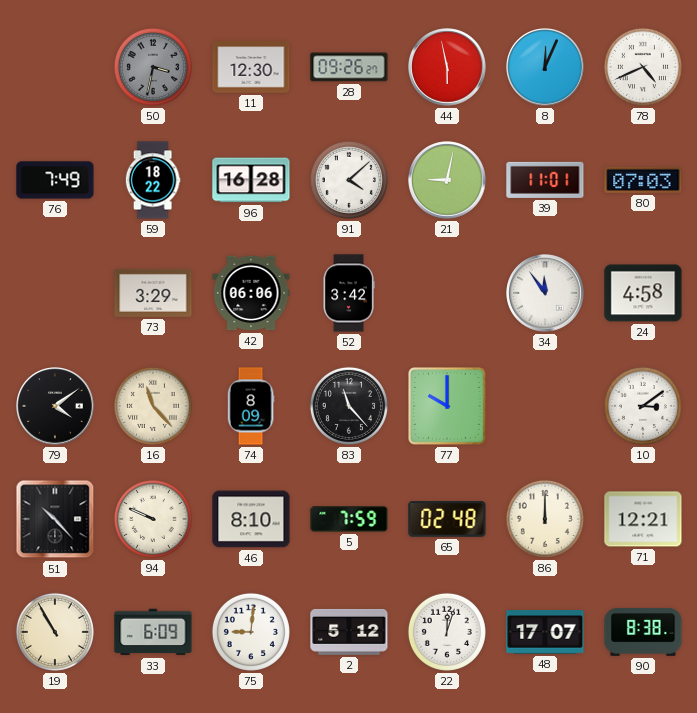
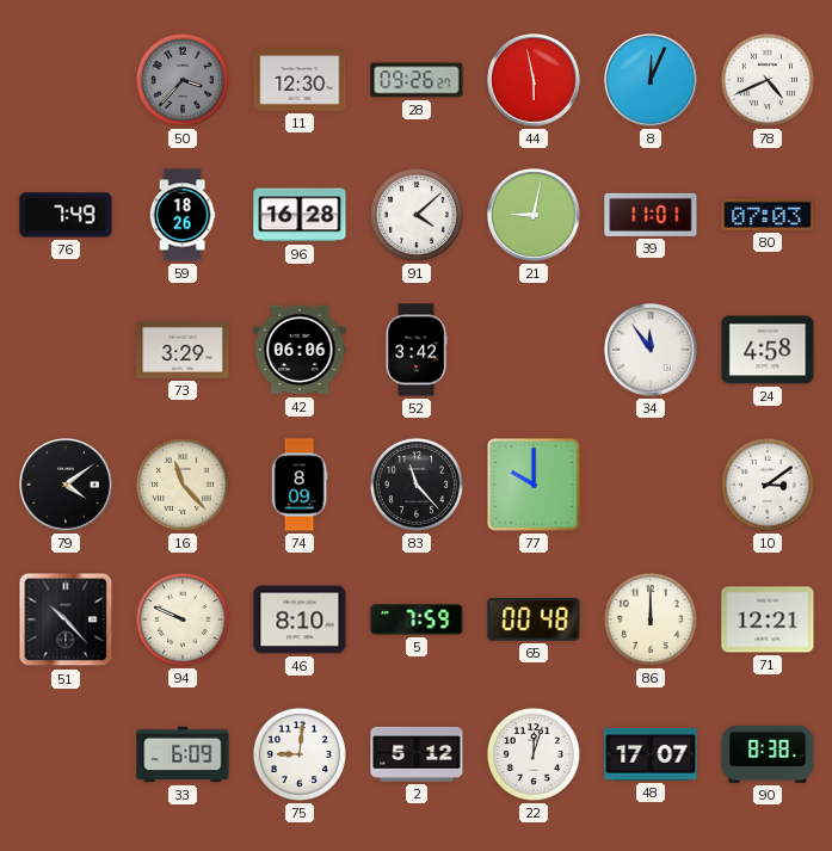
50: 3:32 -> 3:37
59: 18:22 -> 18:26
65: 02:48 -> 00:48
19: 10:55 -> none
